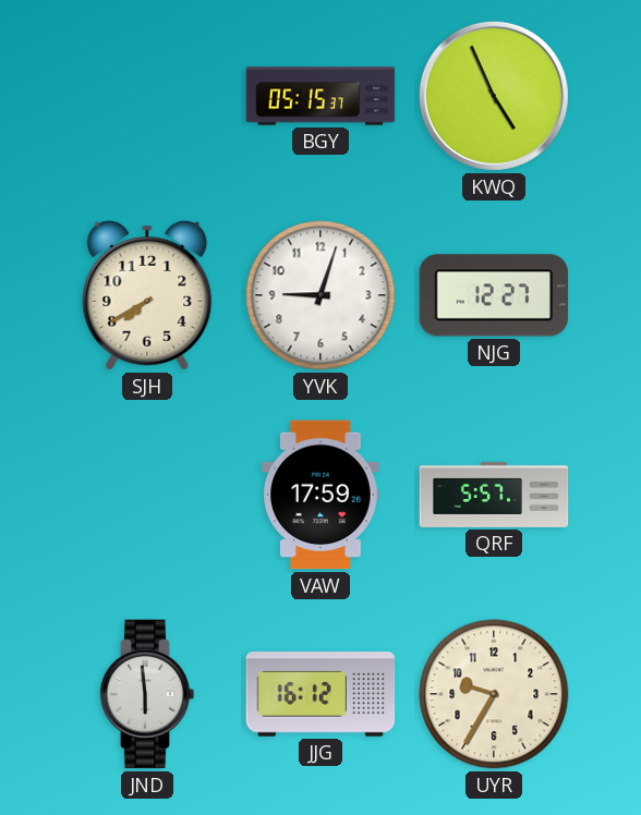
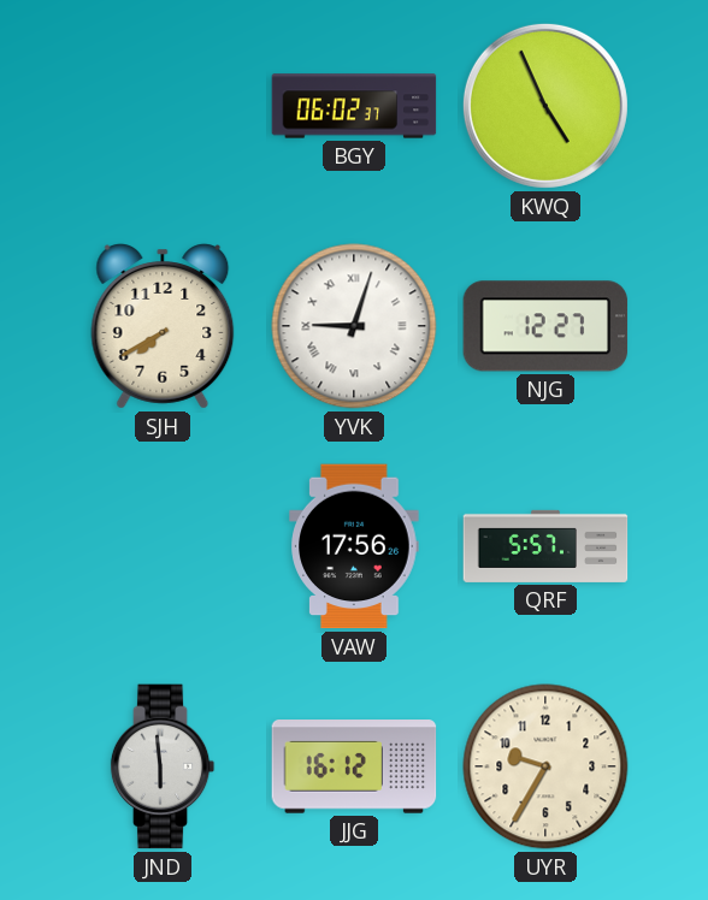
BGY: 05:15 -> 06:02
YVK numerals: Arabic -> Roman
VAW: 17:59 -> 17:56
